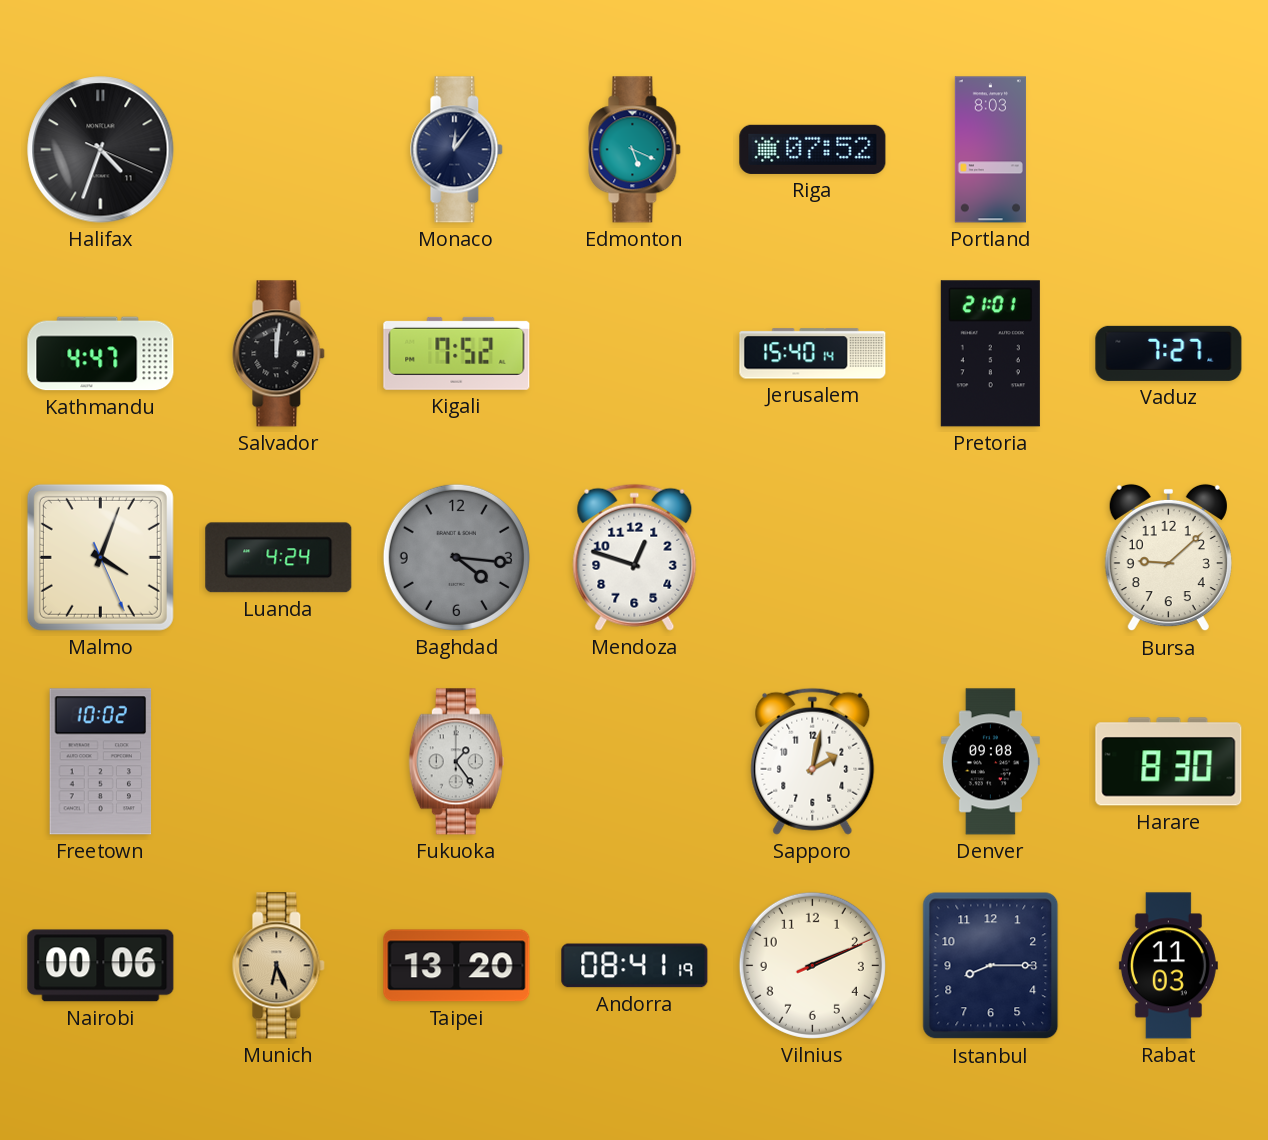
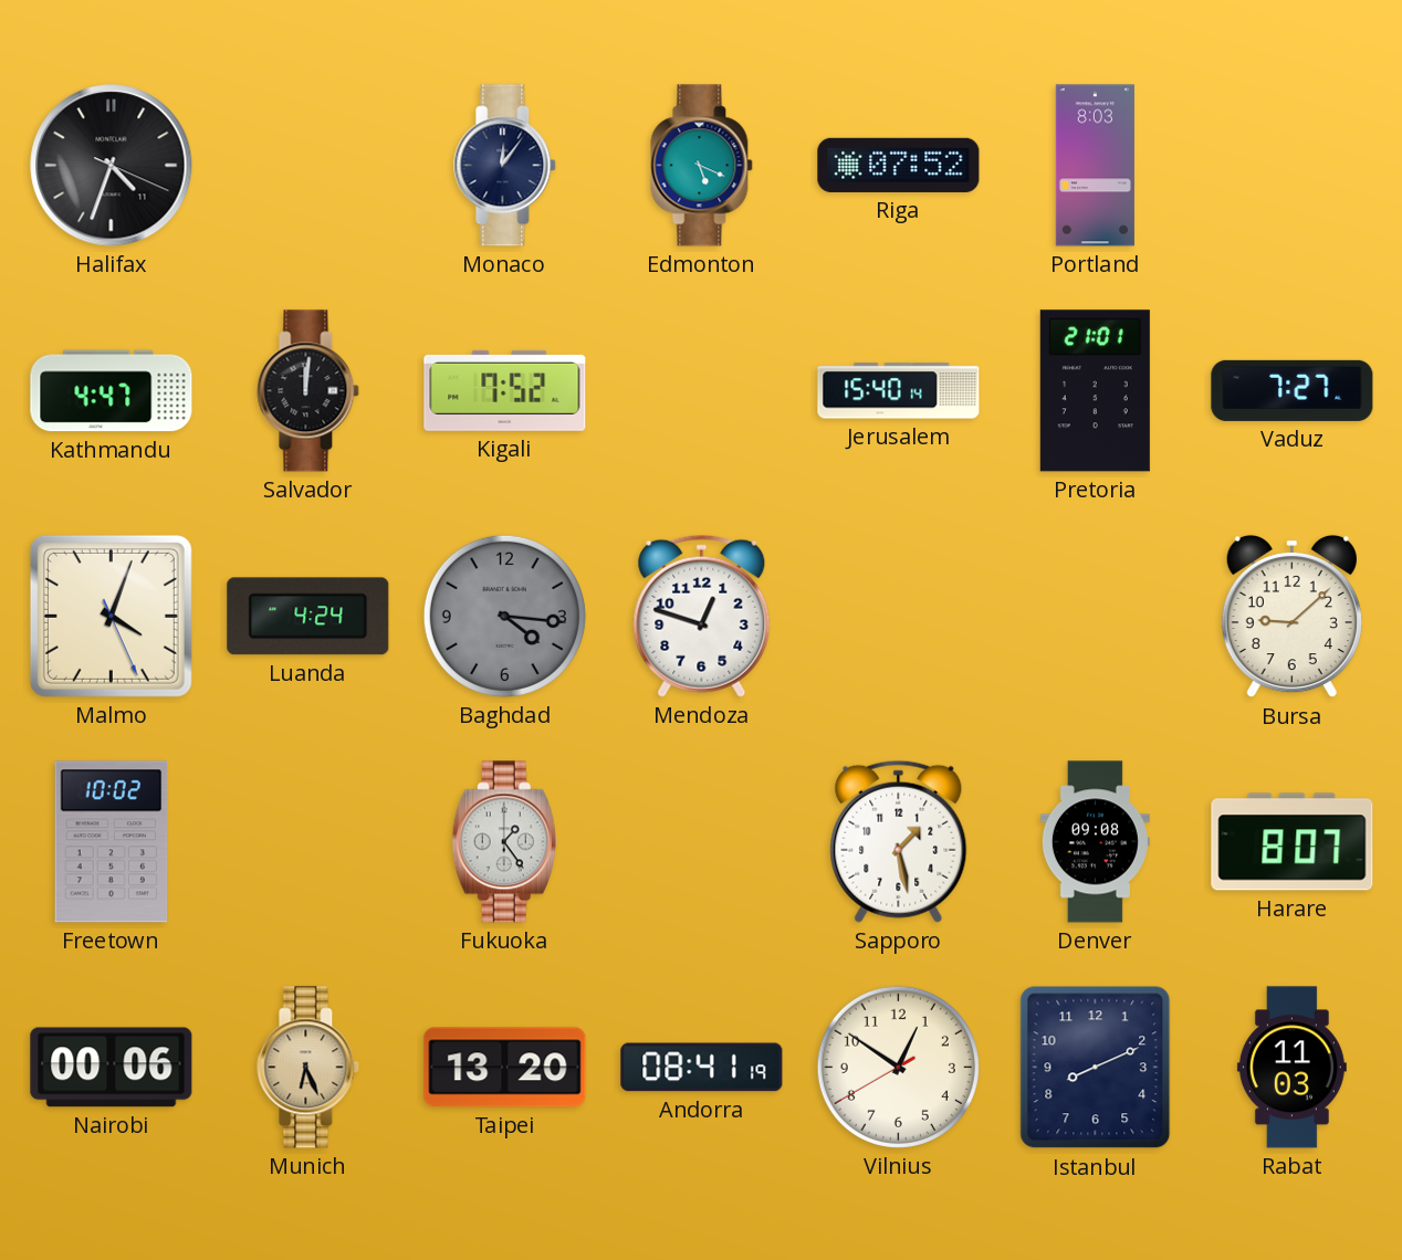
Sapporo: 2:02 -> 1:28
Harare: 8:30 -> 8:07
Vilnius: 2:11 -> 12:50
Istanbul: 8:15 -> 8:11
